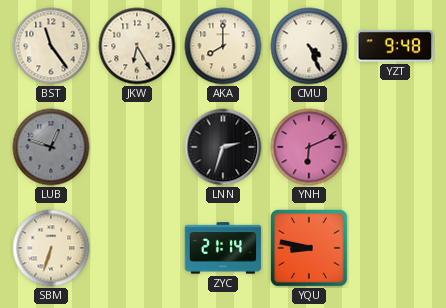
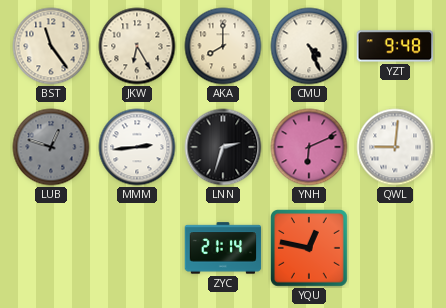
MMM: none -> 2:44
QWL: none -> 9:01
SBM: 6:33 -> none
YQU: 8:47 -> 12:47
